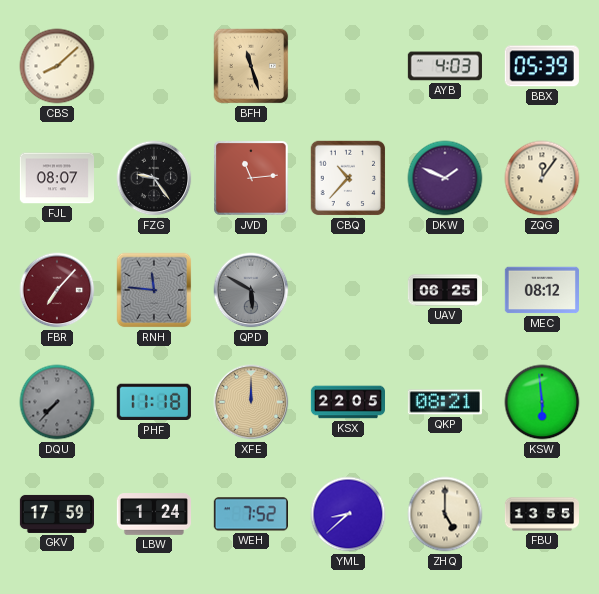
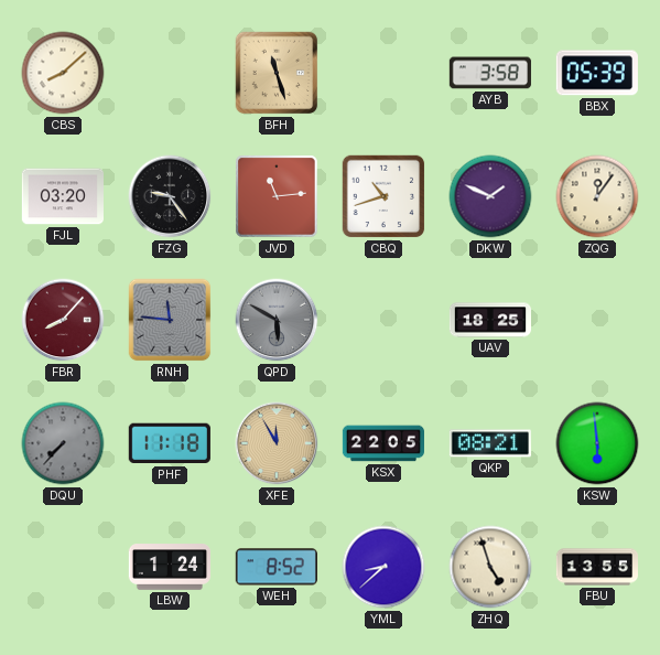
AYB: 4:03 -> 3:58
FJL: 08:07 -> 03:20
CBQ: 10:37 -> 10:42
FBR: 7:07 -> 8:07
UAV: 06:25 -> 18:25
MEC: 08:12 -> none
XFE: 12:00 -> 11:55
GKV: 17:59 -> none
WEH: 7:52 -> 8:52
ZHQ: 5:00 -> 4:57
